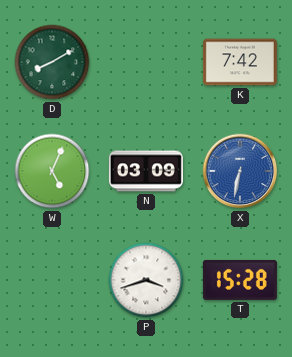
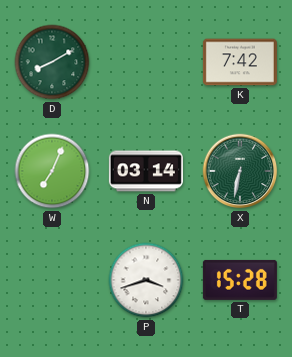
W: 5:04 -> 7:04
N: 03:09 -> 03:14
X dial: blue -> green
